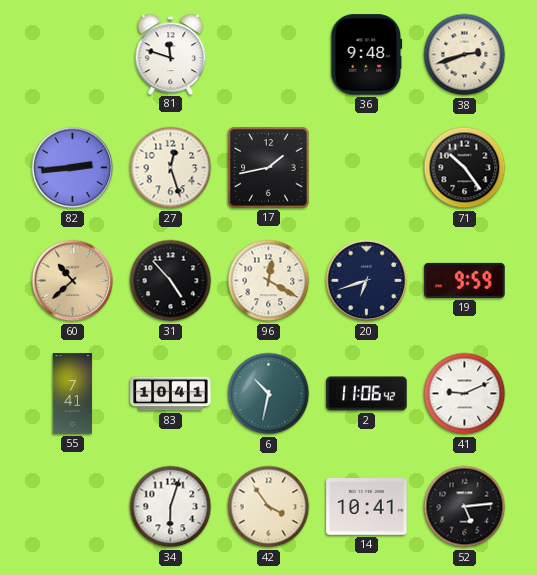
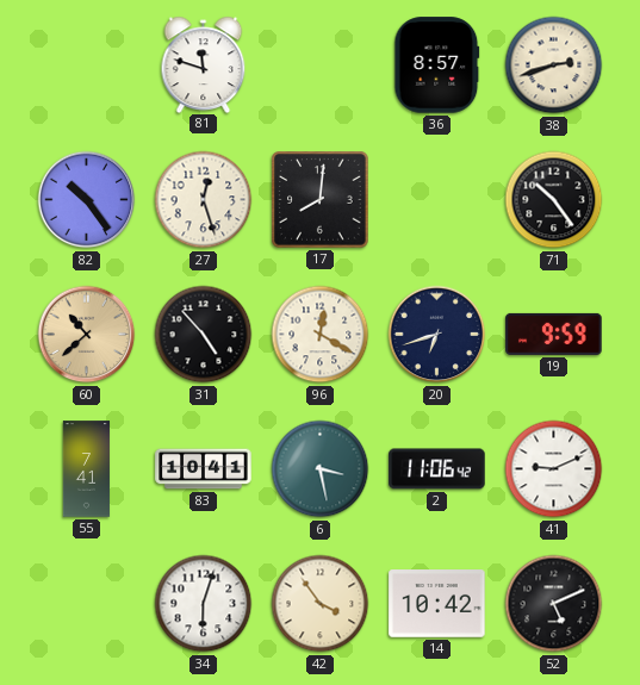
36: 9:48 -> 8:57
82: 2:44 -> 10:24
17: 1:43 -> 8:01
6: 10:32 -> 3:28
14: 10:41 -> 10:42
52: 5:14 -> 5:11
